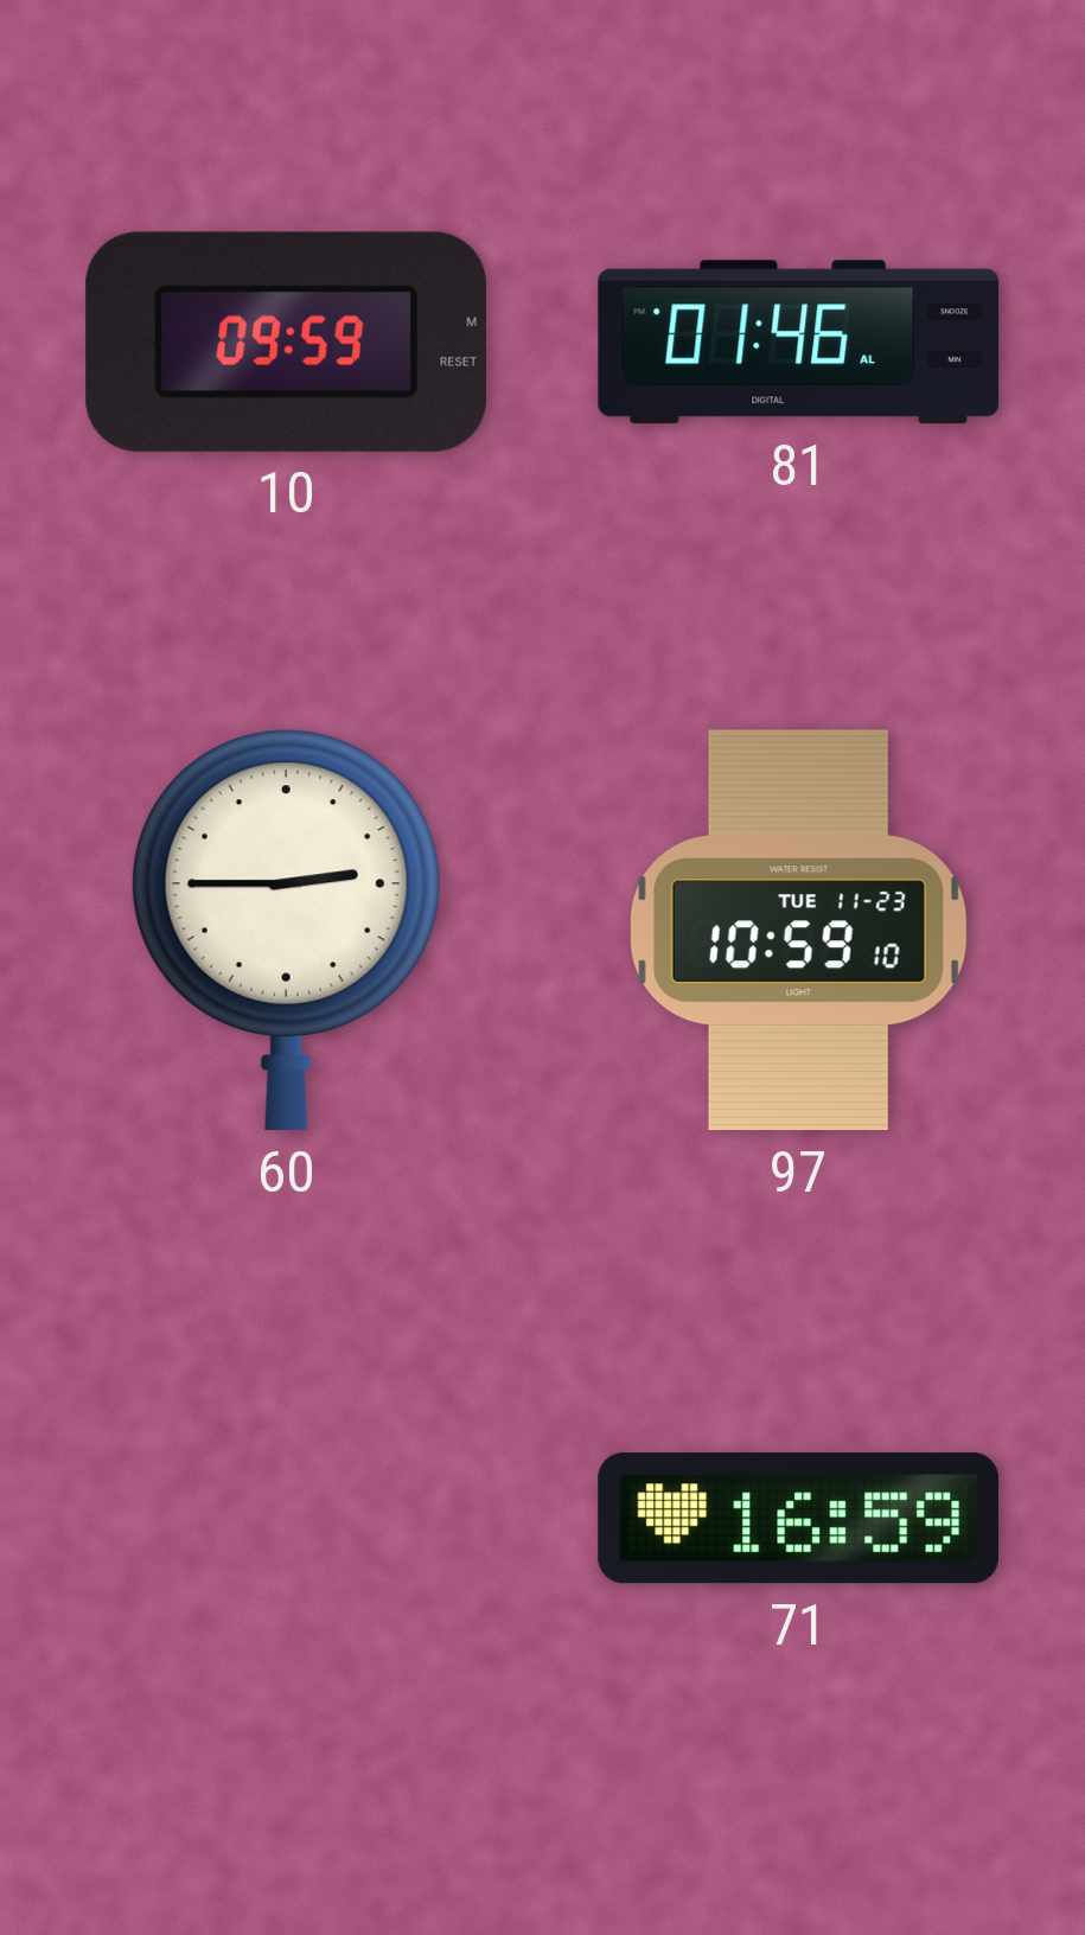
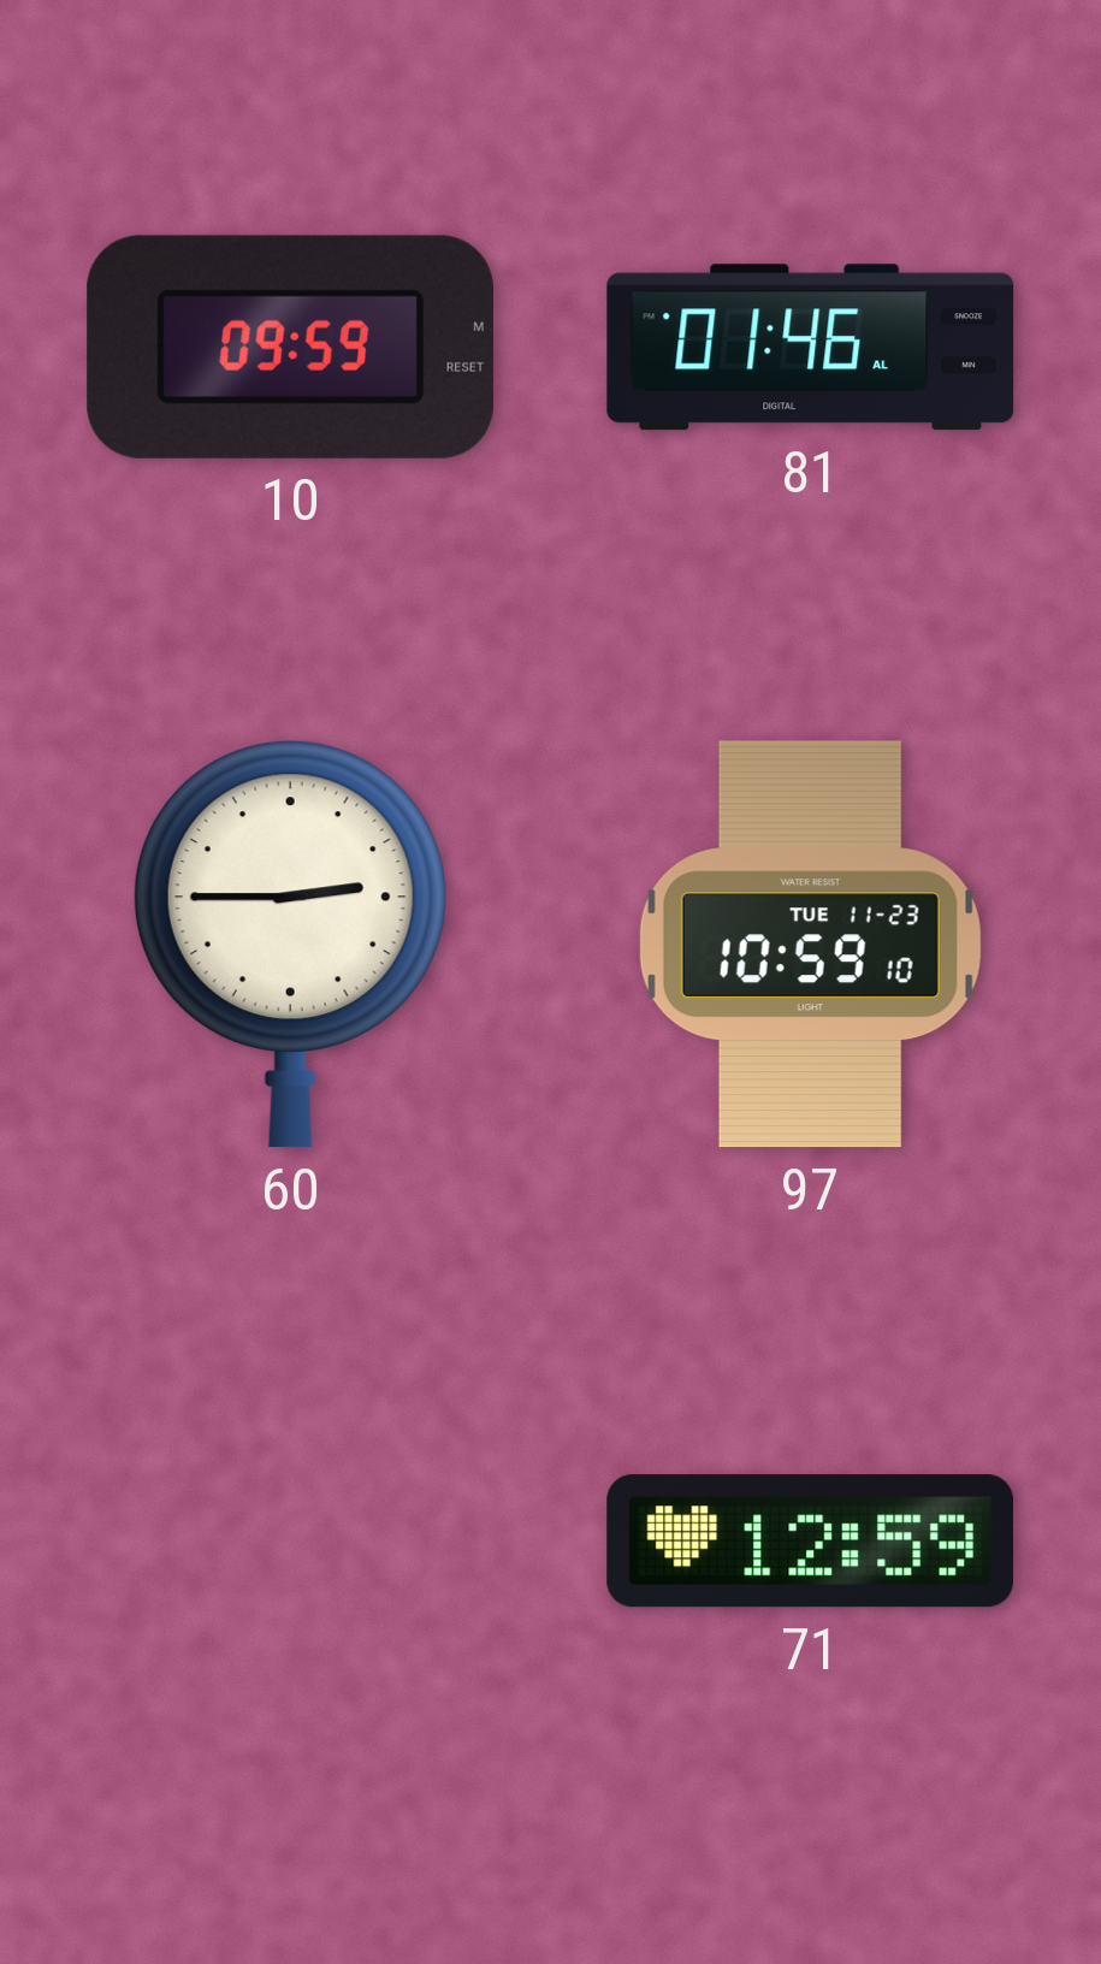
71: 16:59 -> 12:59
